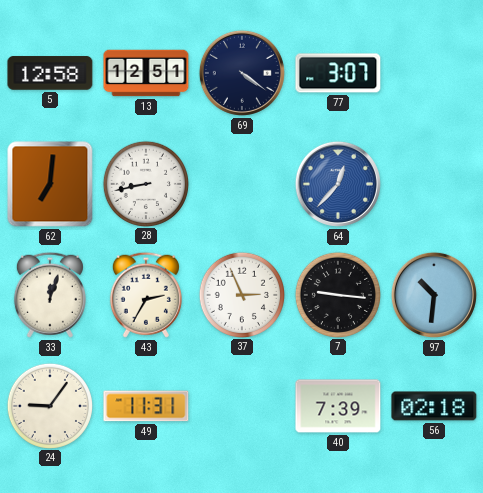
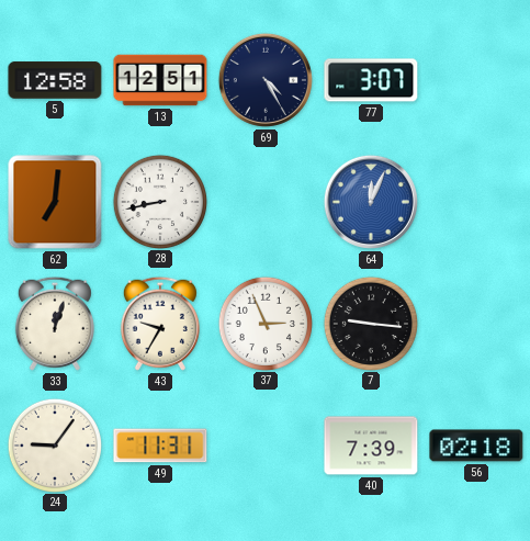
69: 4:21 -> 4:25
64: 12:37 -> 12:04
43: 2:35 -> 9:35
97: 10:31 -> none
